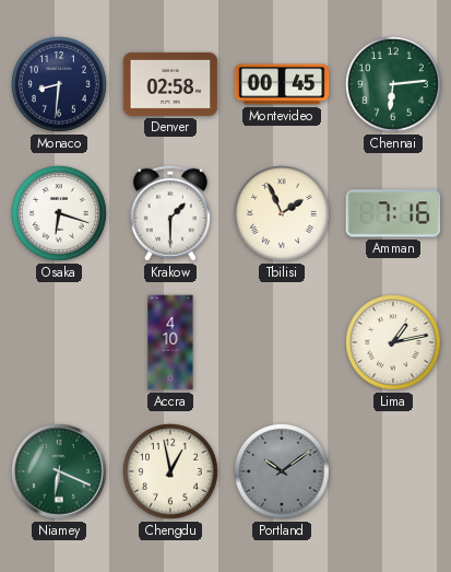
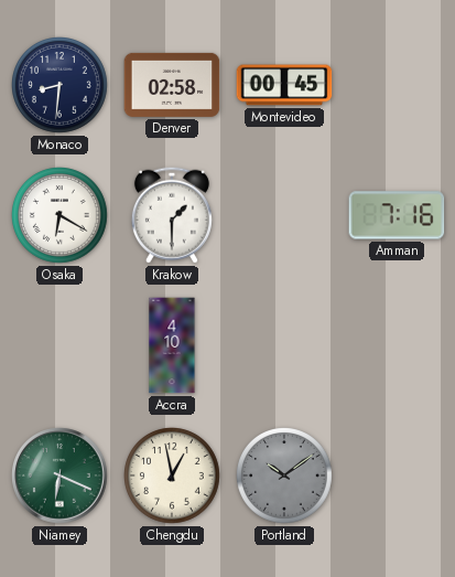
Chennai: 6:14 -> none
Osaka: 6:18 -> 6:20
Tbilisi: 1:56 -> none
Lima: 1:13 -> none
